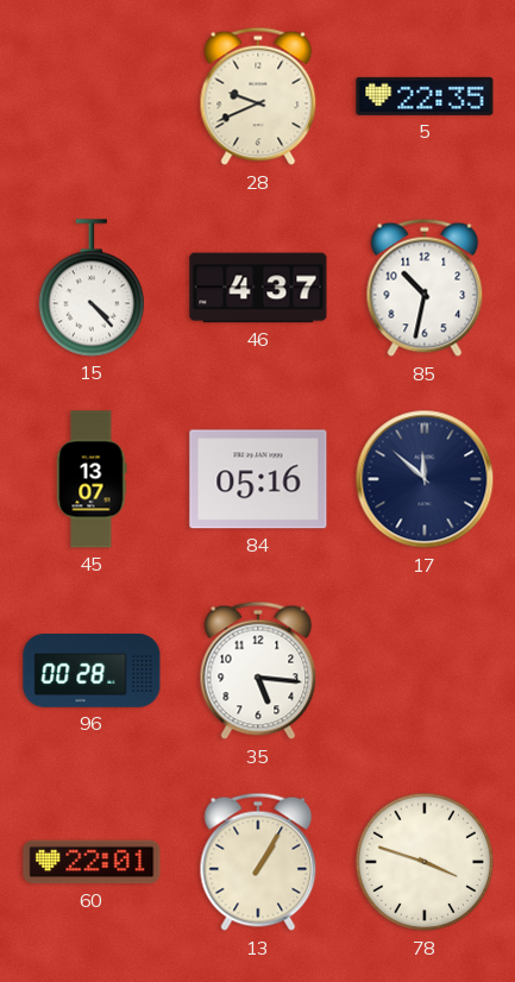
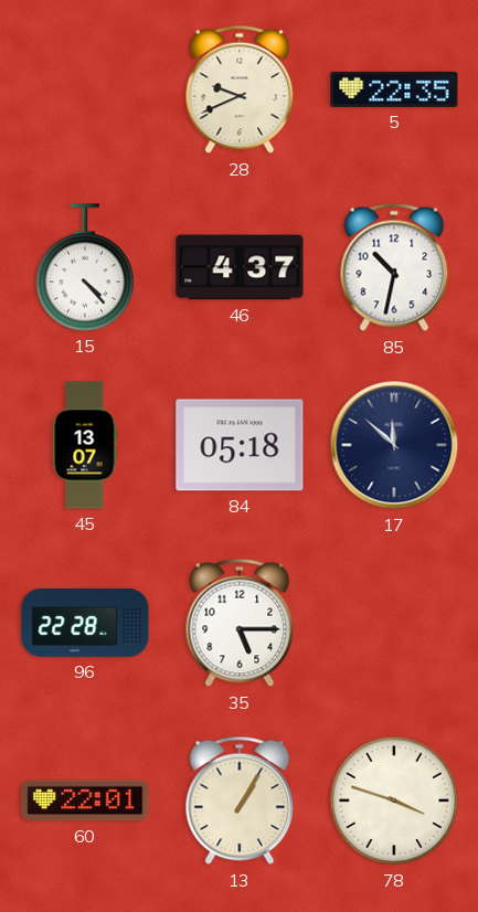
84: 05:16 -> 05:18
96: 00:28 -> 22:28
35: 5:16 -> 5:15
